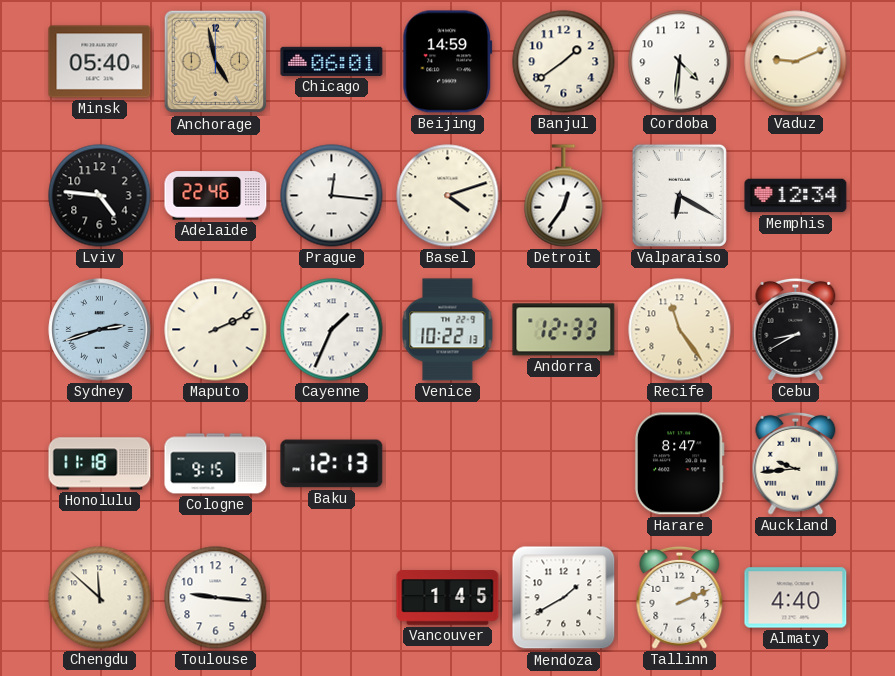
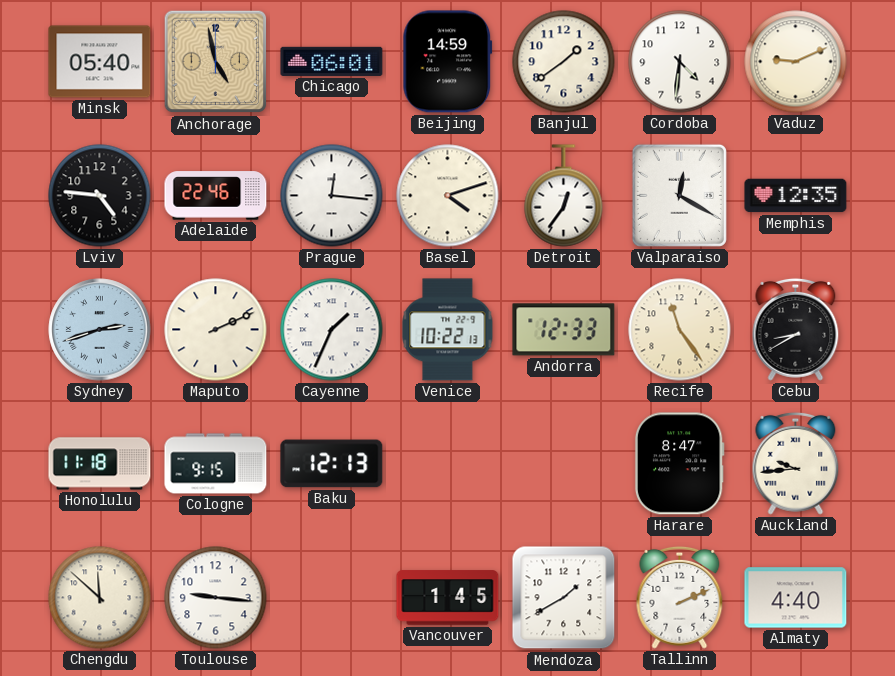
Valparaiso: 6:20 -> 12:20
Memphis: 12:34 -> 12:35
